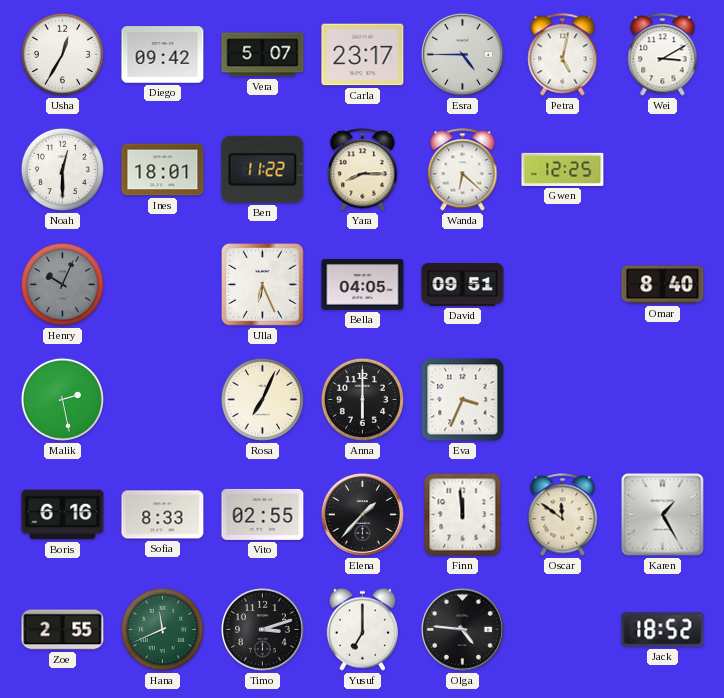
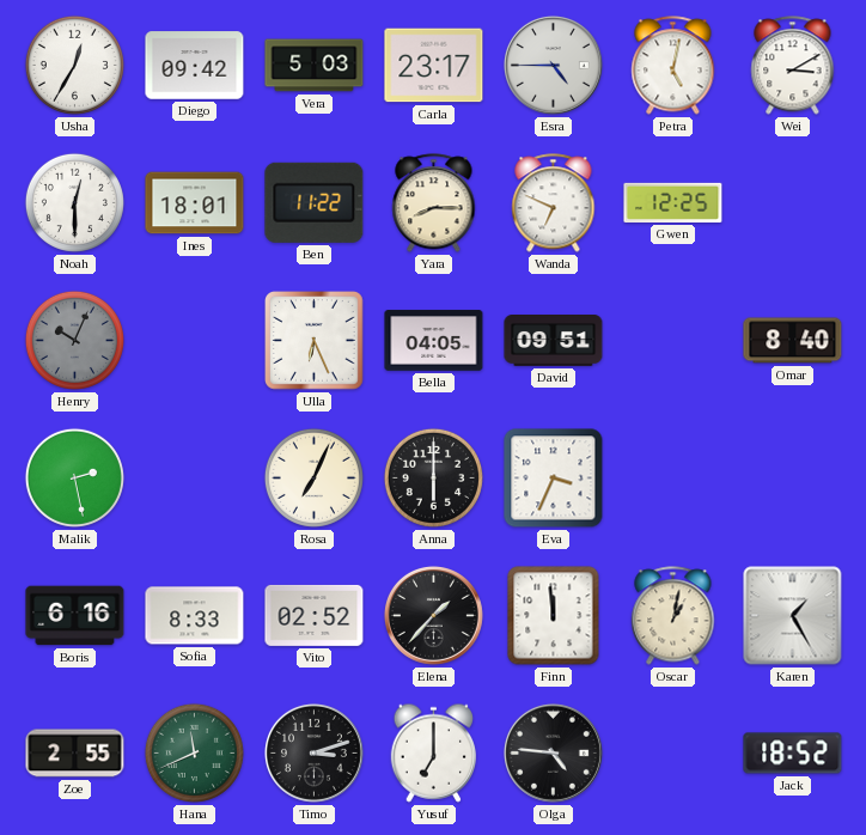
Vera: 5:07 -> 5:03
Wanda: 6:22 -> 6:49
Vito: 02:55 -> 02:52
Oscar: 11:51 -> 1:02
